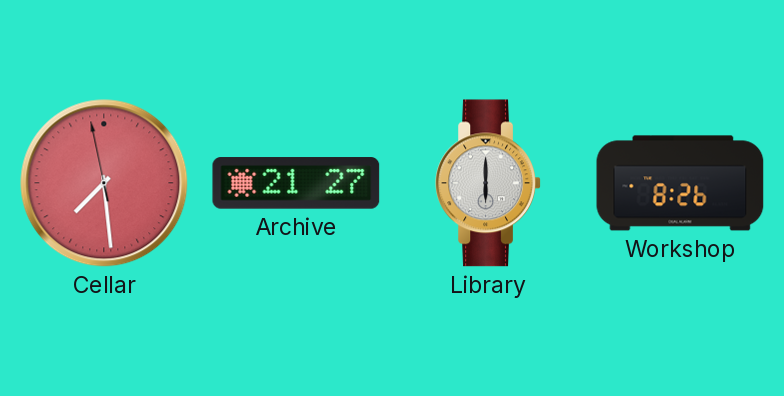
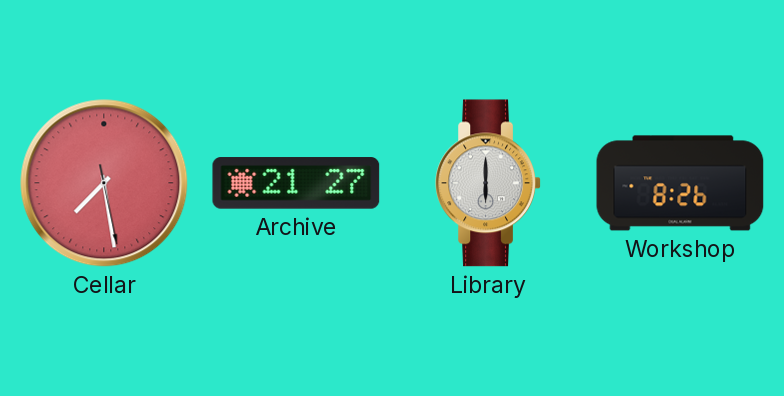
Cellar: 7:28:58 -> 7:28:28
